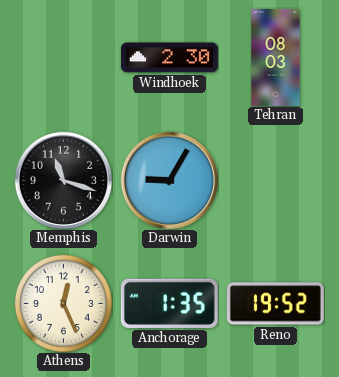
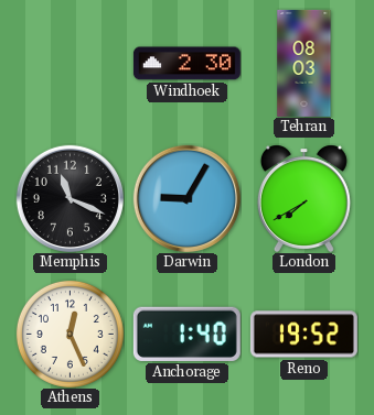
Memphis: 11:18 -> 11:19
London: none -> 7:40
Anchorage: 1:35 -> 1:40
